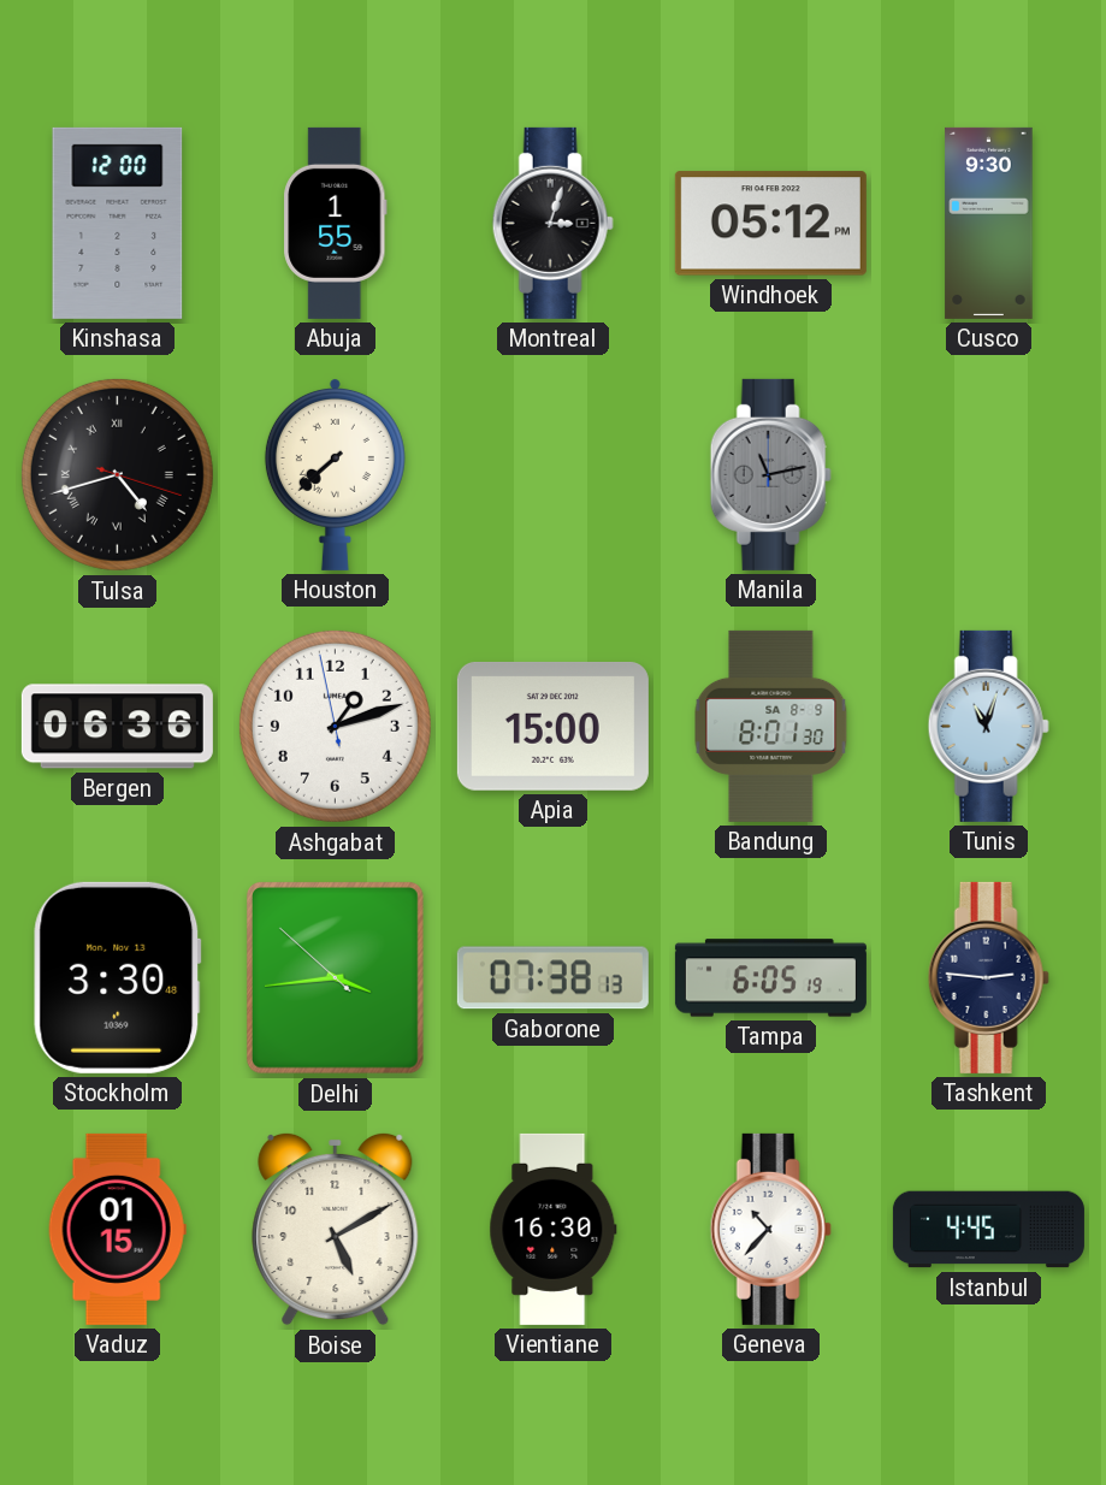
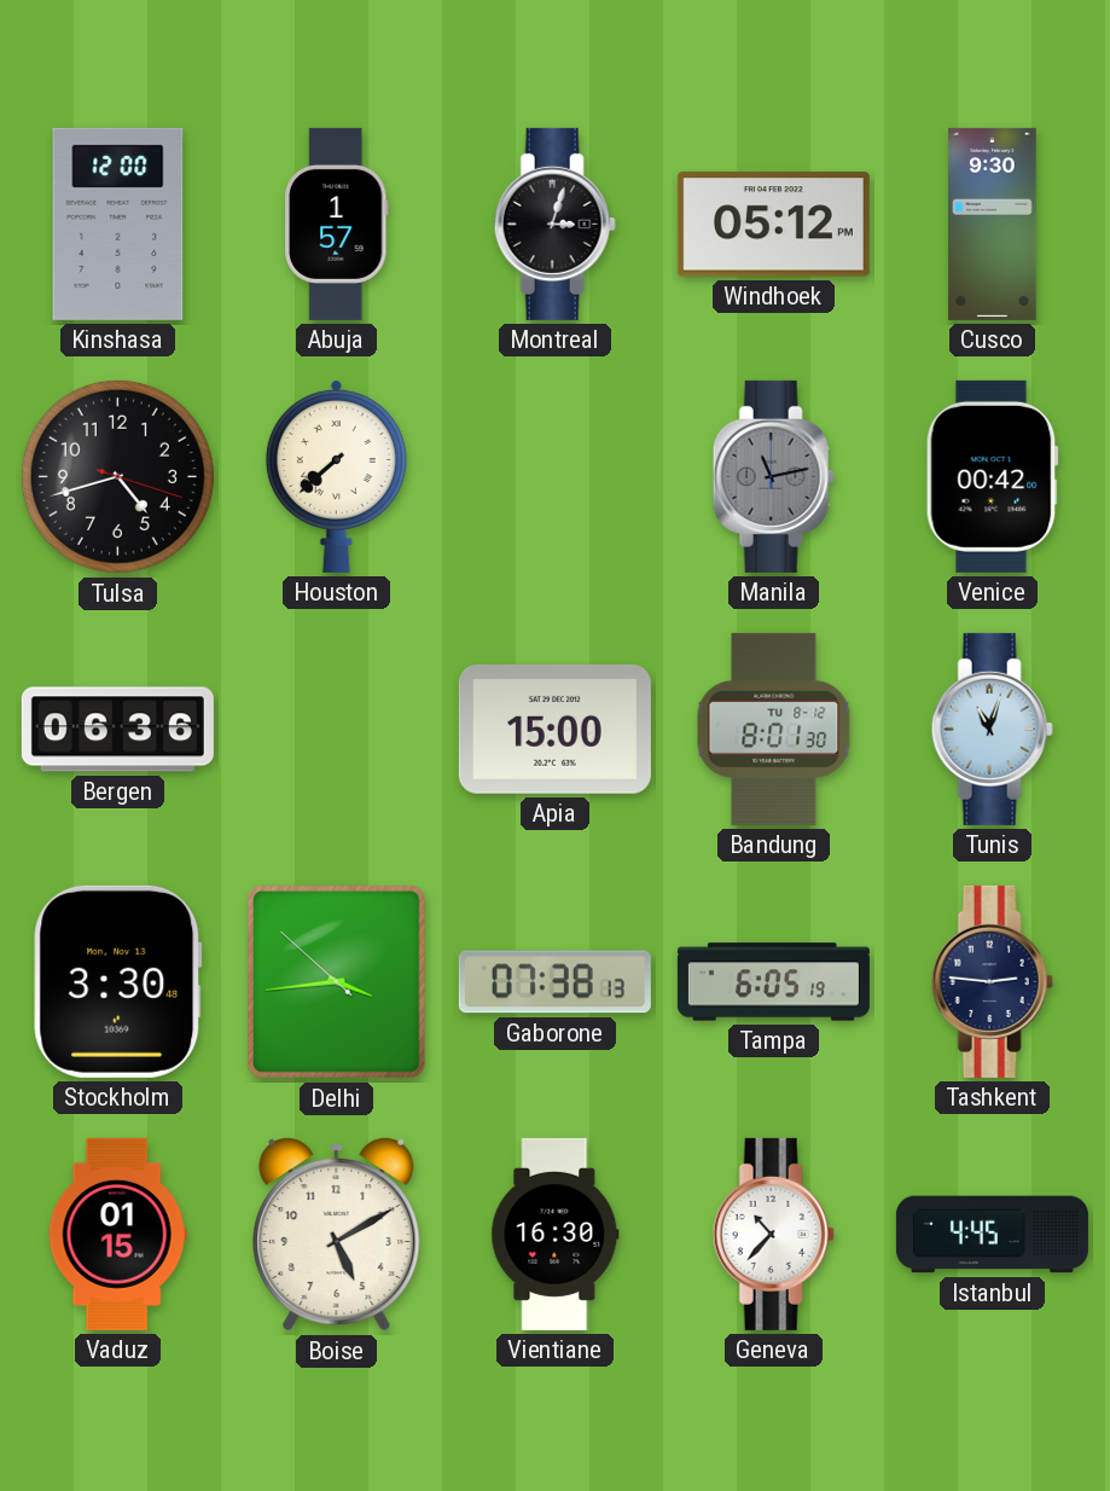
Abuja: 1:55 -> 1:57
Tulsa numerals: Roman -> Arabic
Venice: none -> 00:42
Ashgabat: 1:11 -> none
Bandung date: SA 8-9 -> TU 8-12
